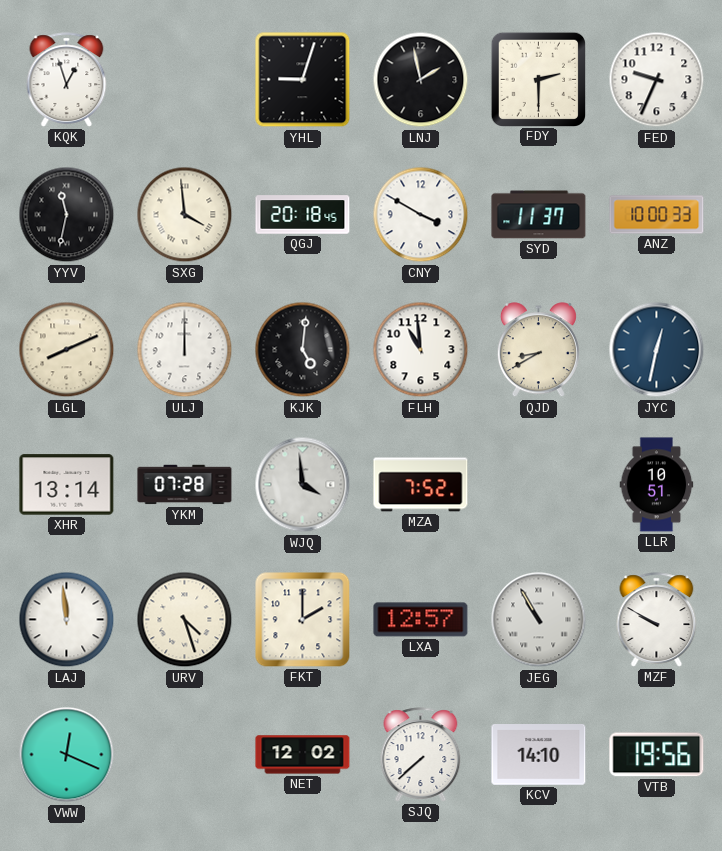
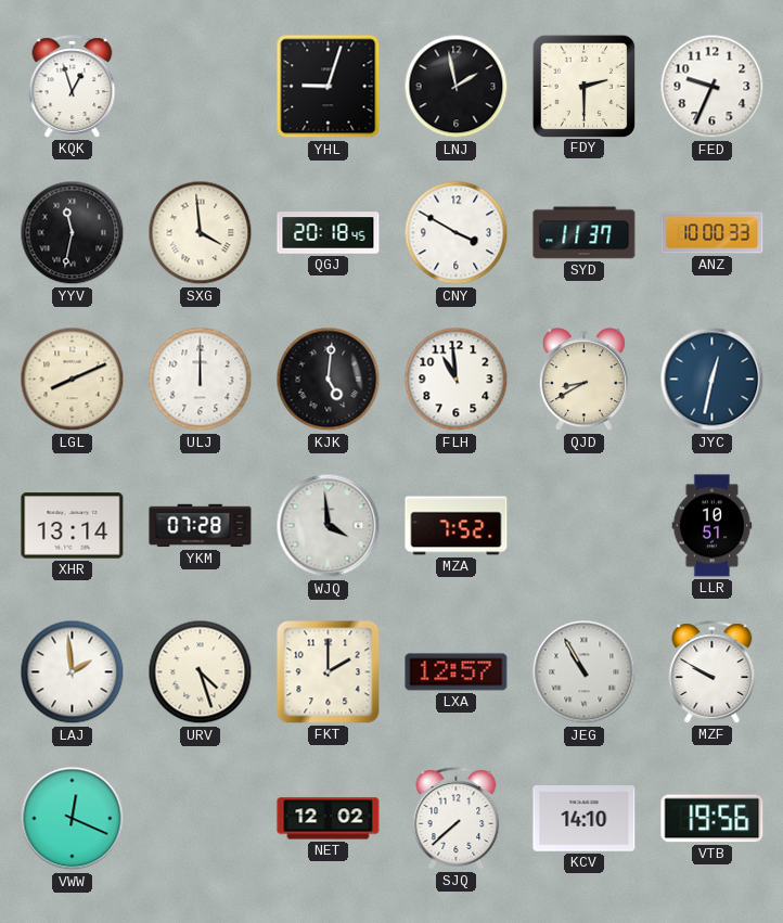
LAJ: 11:59 -> 1:59
